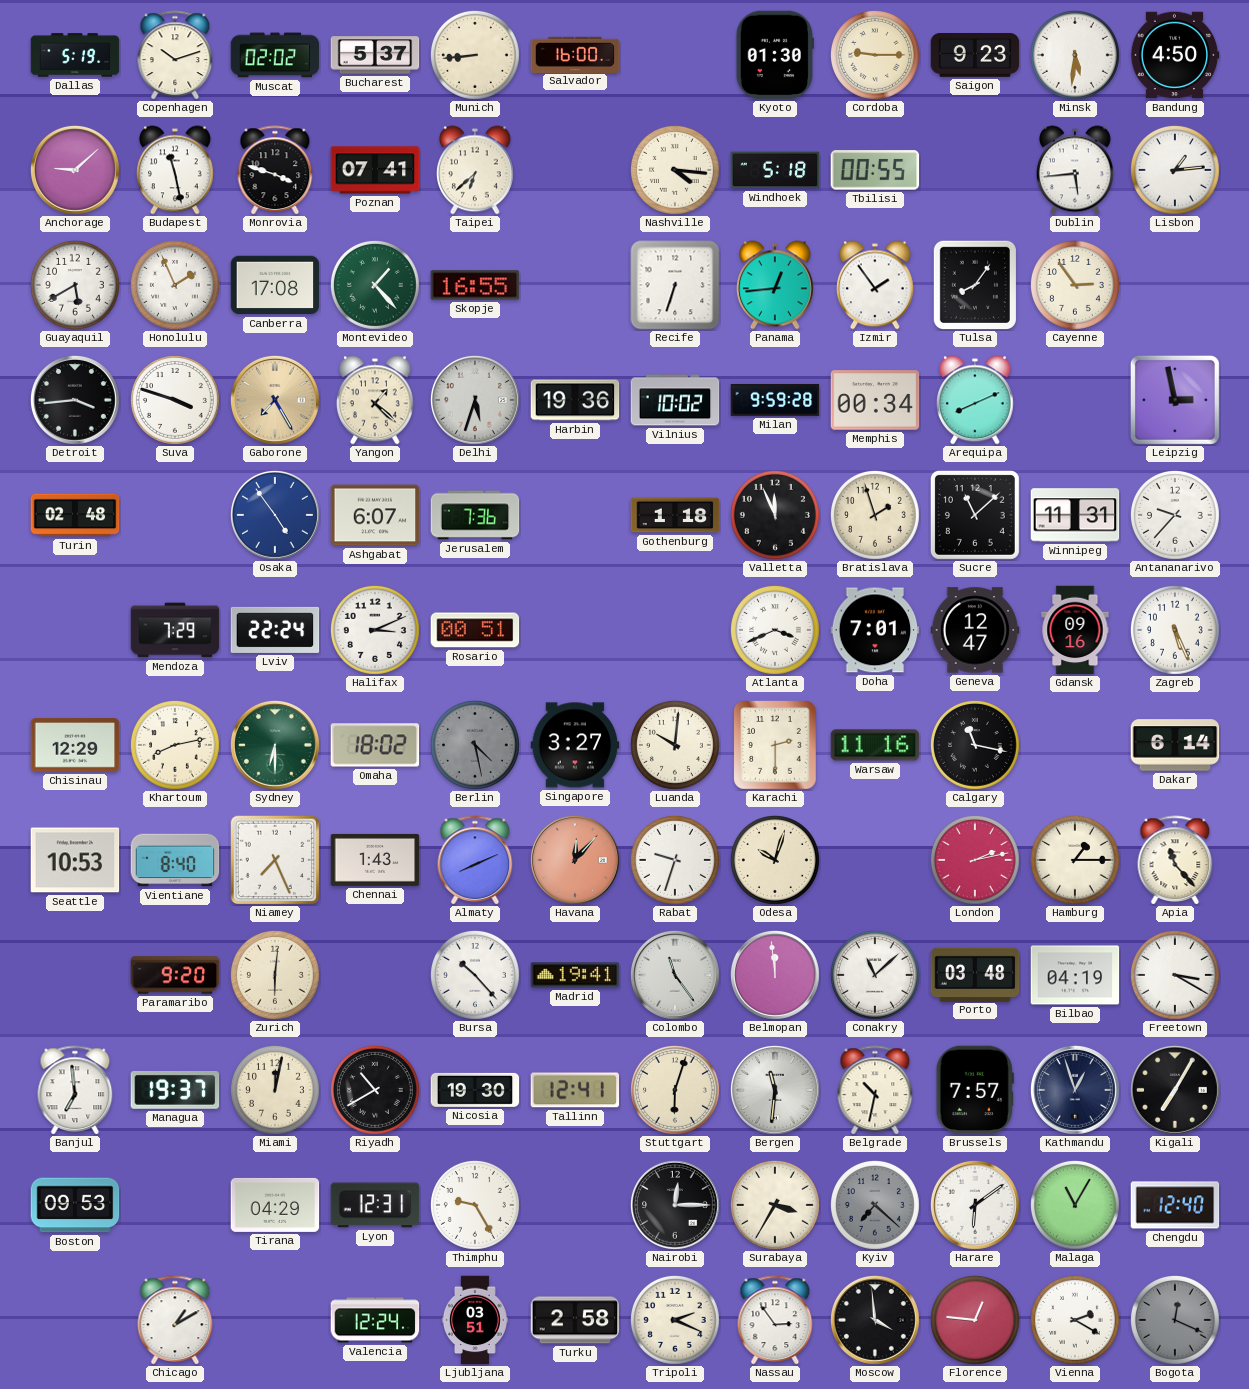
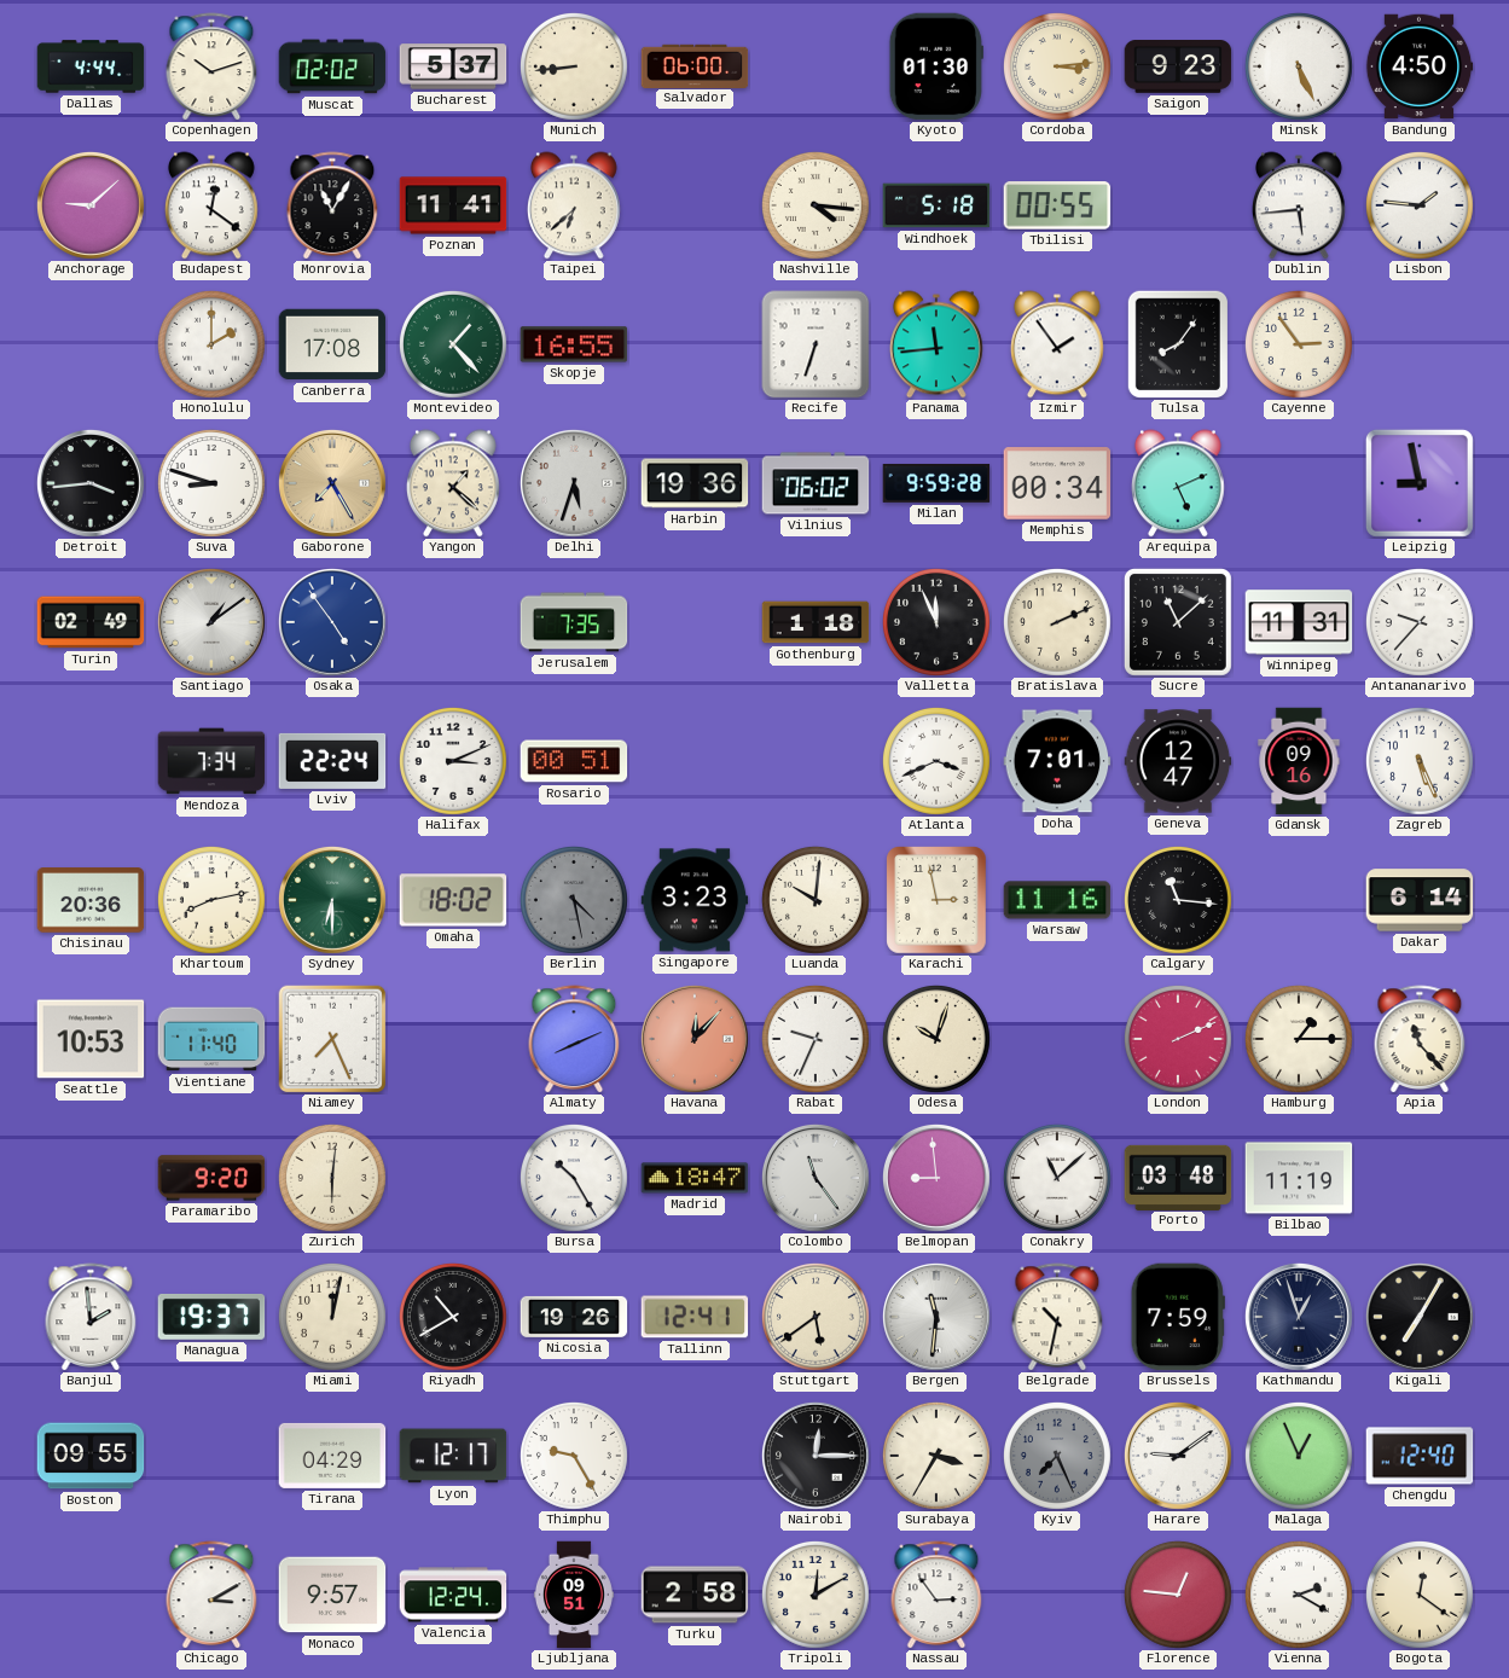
Dallas: 5:19 -> 4:44
Salvador: 16:00 -> 06:00
Cordoba: 9:15 -> 3:14
Minsk: 5:31 -> 5:26
Budapest: 11:28 -> 12:21
Monrovia: 3:48 -> 11:05
Poznan: 07:41 -> 11:41
Lisbon: 1:14 -> 1:46
Guayaquil: 5:40 -> none
Honolulu: 1:56 -> 2:00
Panama: 12:44 -> 11:44
Suva: 3:48 -> 8:48
Vilnius: 10:02 -> 06:02
Arequipa: 8:11 -> 5:11
Leipzig: 2:58 -> 8:58
Turin: 02:48 -> 02:49
Santiago: none -> 1:09
Ashgabat: 6:07 -> none
Jerusalem: 7:36 -> 7:35
Bratislava: 1:57 -> 2:11
Mendoza: 7:29 -> 7:34
Chisinau: 12:29 -> 20:36
Singapore: 3:27 -> 3:23
Karachi: 2:30 -> 2:58
Calgary: 11:17 -> 11:16
Vientiane: 8:40 -> 11:40
Chennai: 1:43 -> none
Rabat: 9:33 -> 9:34
London: 2:13 -> 2:11
Bursa: 10:23 -> 10:25
Madrid: 19:41 -> 18:47
Belmopan: 11:59 -> 8:59
Bilbao: 04:19 -> 11:19
Freetown: 3:20 -> none
Banjul: 6:59 -> 1:59
Nicosia: 19:30 -> 19:26
Stuttgart: 6:03 -> 5:39
Brussels: 7:57 -> 7:59
Boston: 09:53 -> 09:55
Lyon: 12:31 -> 12:17
Kyiv: 7:22 -> 7:26
Harare: 6:09 -> 9:09
Malaga: 11:05 -> 12:56
Chicago: 1:10 -> 3:10
Monaco: none -> 9:57
Ljubljana: 03:51 -> 09:51
Tripoli: 2:19 -> 12:10
Moscow: 3:59 -> none
Bogota: 12:19 -> 12:21
Bogota dial: grey -> cream
